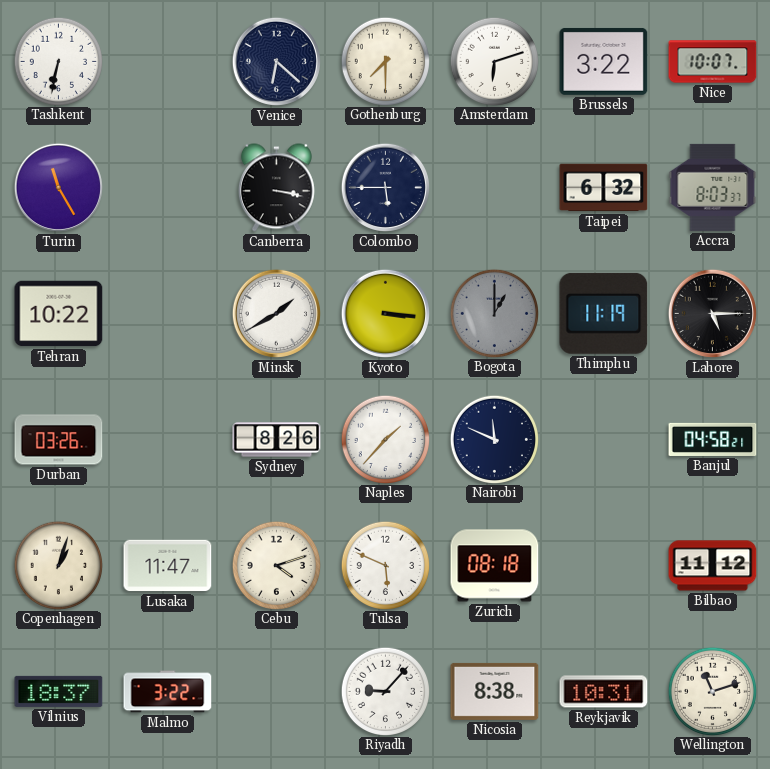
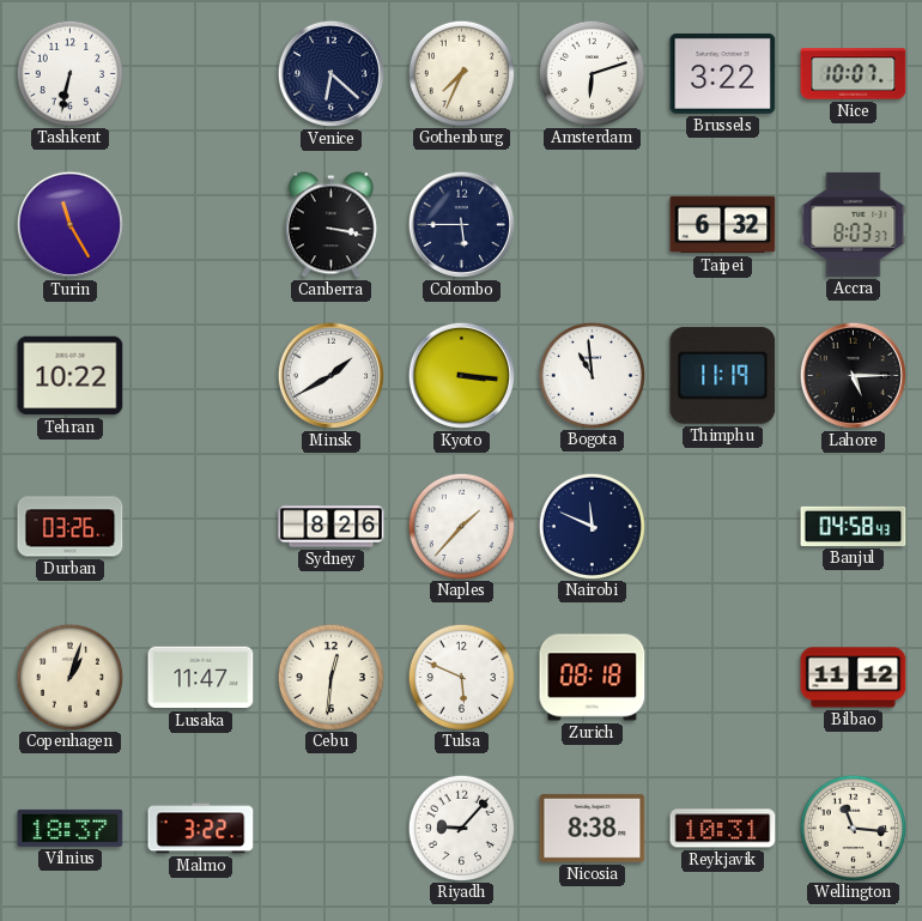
Gothenburg: 7:30 -> 7:34
Bogota: 1:00 -> 10:59
Bogota dial: grey -> white
Banjul: 04:58:21 -> 04:58:43
Cebu: 4:12 -> 12:31
Wellington: 11:12 -> 11:16
